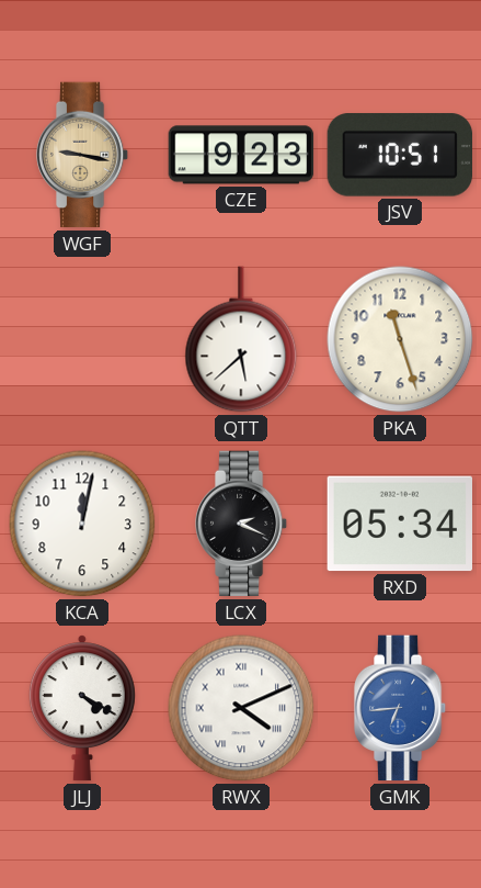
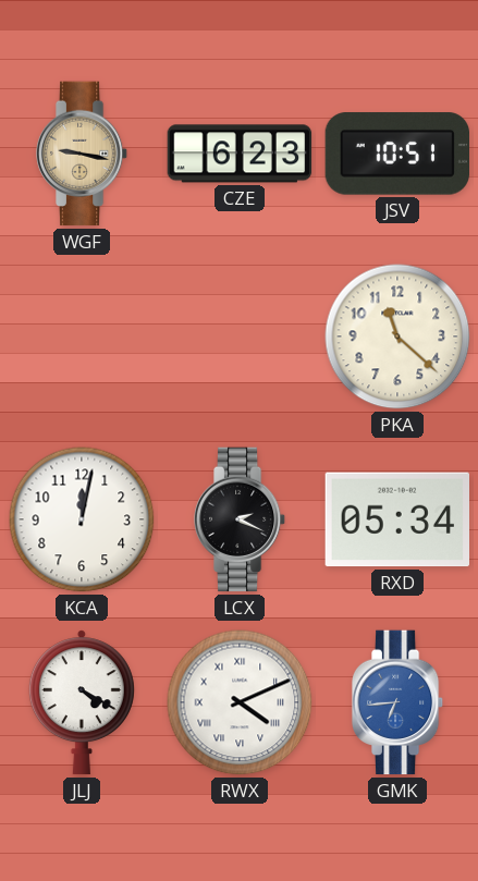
CZE: 9:23 -> 6:23
QTT: 5:38 -> none
PKA: 11:27 -> 11:22
